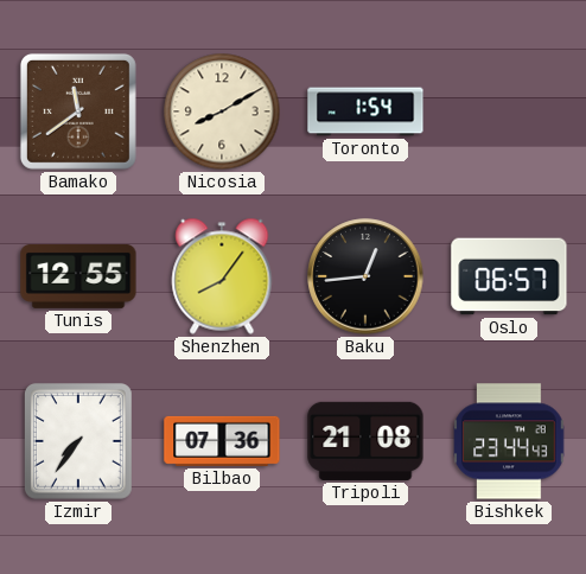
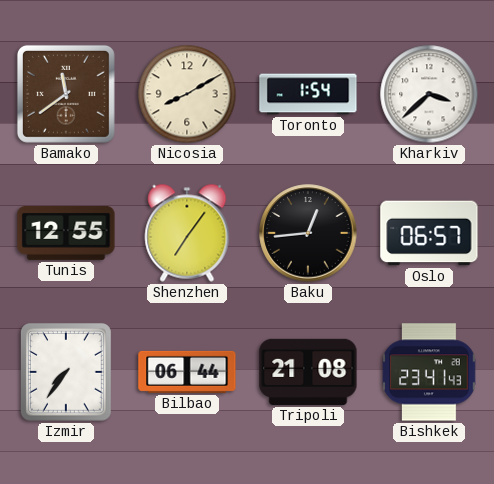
Kharkiv: none -> 3:38
Shenzhen: 8:06 -> 7:06
Bilbao: 07:36 -> 06:44
Bishkek: 23:44 -> 23:41
